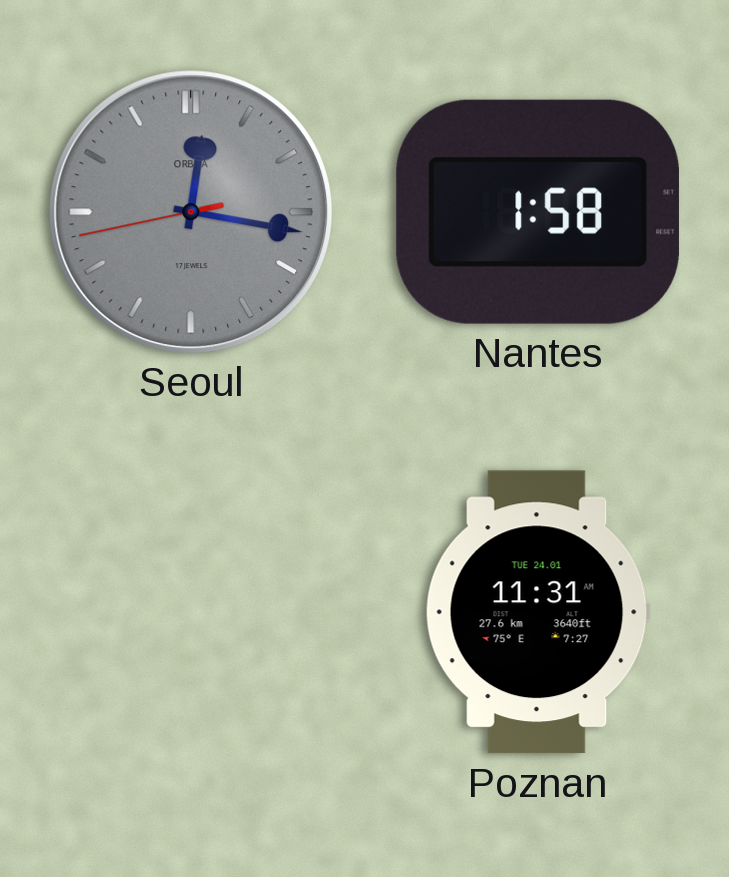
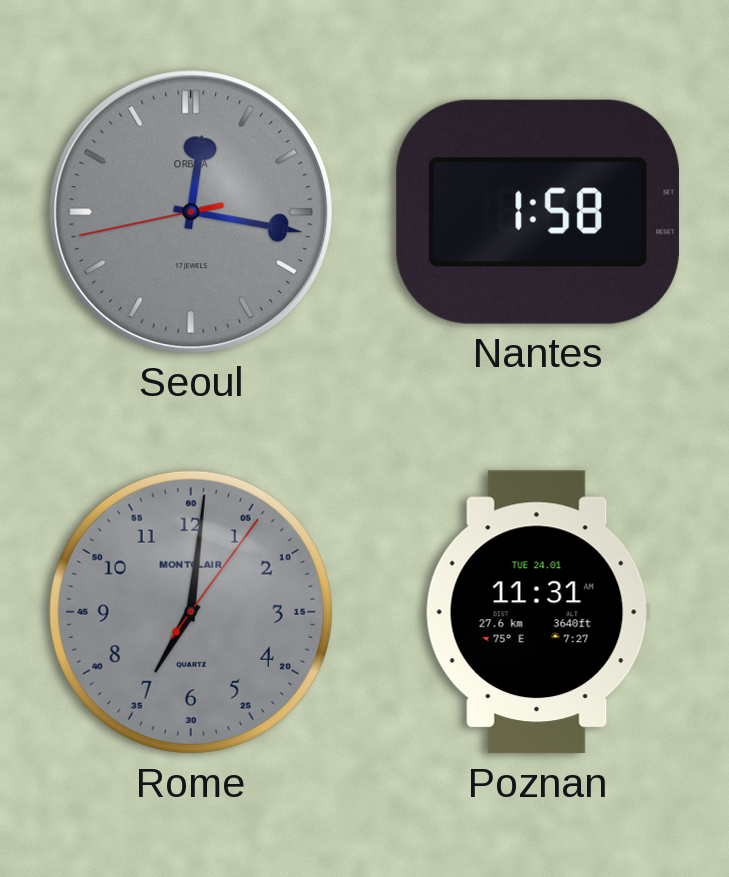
Rome: none -> 7:01
